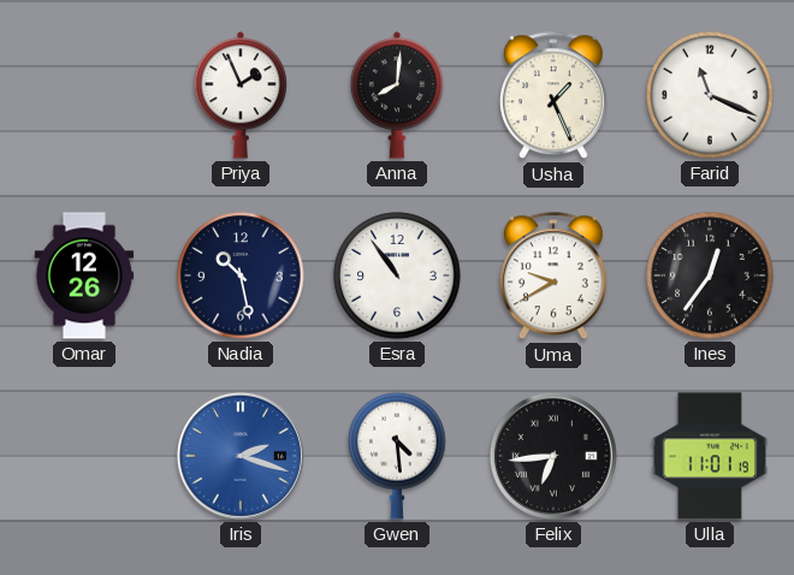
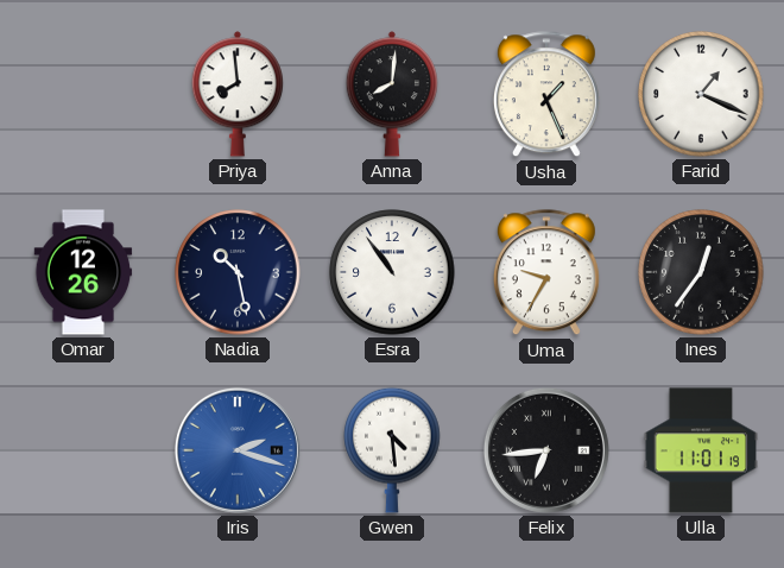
Priya: 1:56 -> 7:59
Farid: 11:19 -> 1:19
Uma: 9:40 -> 9:35
